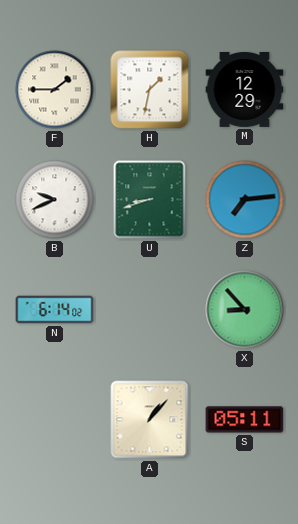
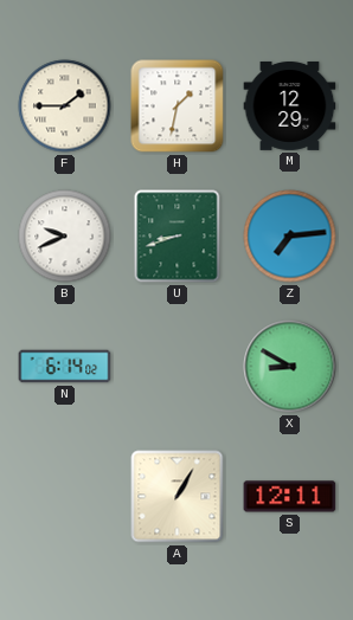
X: 8:53 -> 8:50
A: 1:07 -> 1:05
S: 05:11 -> 12:11
